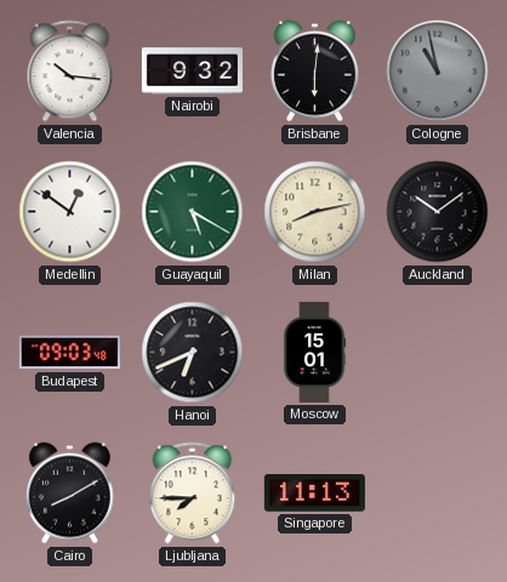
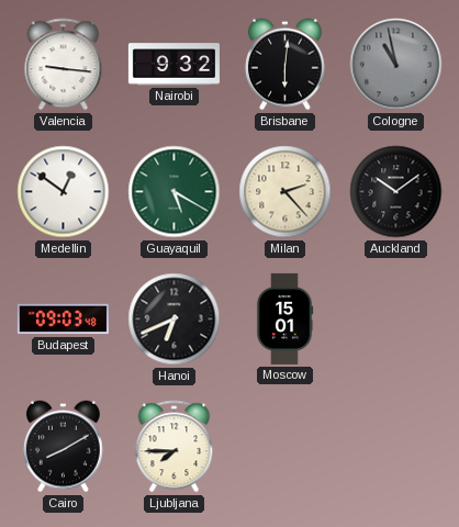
Valencia: 10:16 -> 9:16
Milan: 8:13 -> 2:23
Singapore: 11:13 -> none
